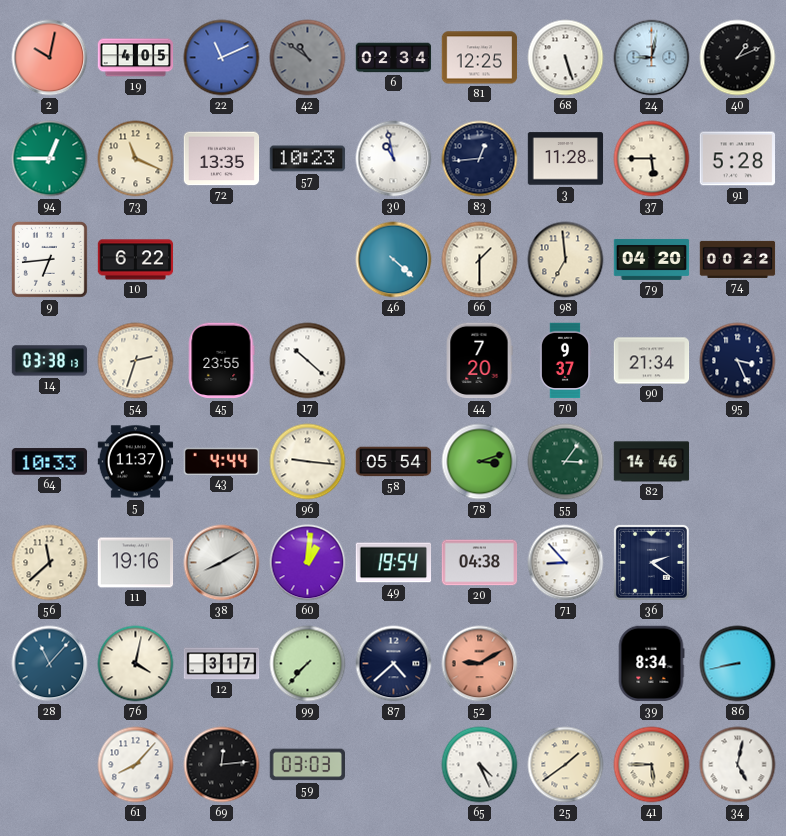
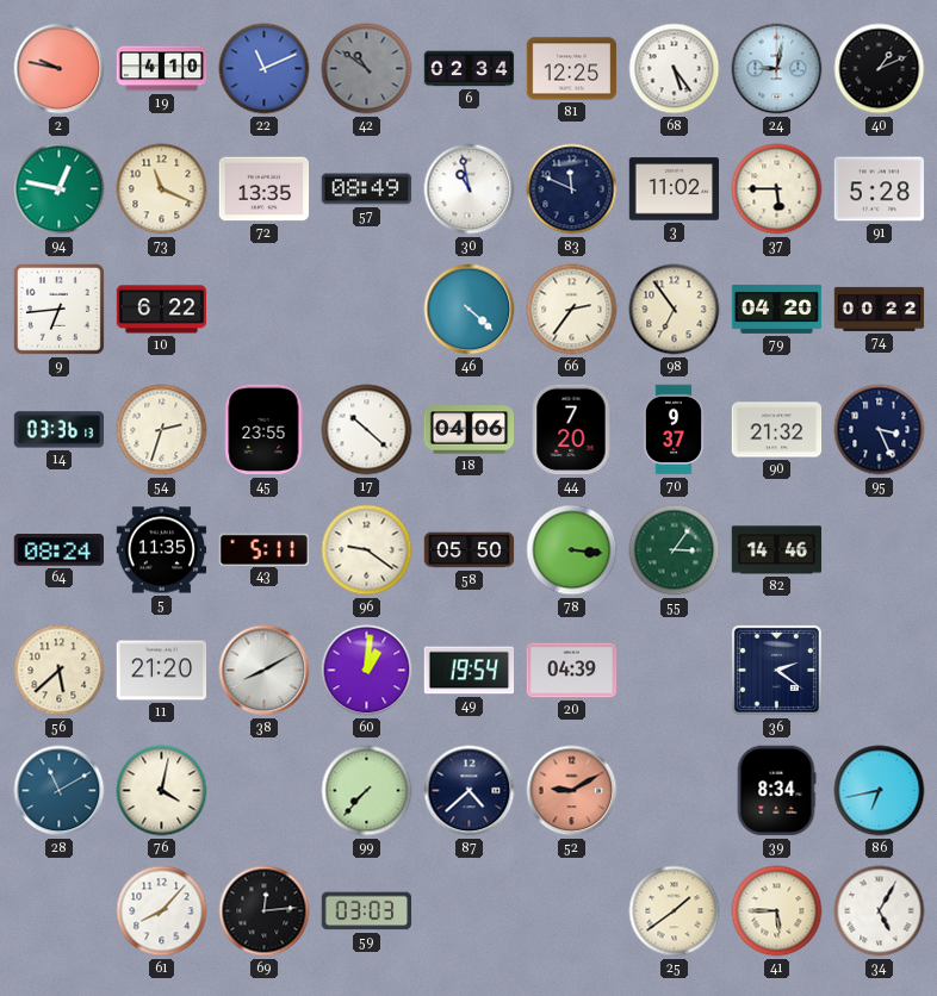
2: 10:02 -> 9:47
19: 4:05 -> 4:10
68: 5:27 -> 5:24
94: 12:45 -> 12:47
57: 10:23 -> 08:49
83: 12:44 -> 11:49
3: 11:28 -> 11:02
66: 1:30 -> 2:36
98: 6:59 -> 6:54
14: 03:38 -> 03:36
18: none -> 04:06
90: 21:34 -> 21:32
64: 10:33 -> 08:24
5: 11:37 -> 11:35
43: 4:44 -> 5:11
96: 9:16 -> 9:21
58: 05:54 -> 05:50
78: 3:12 -> 3:16
56: 11:38 -> 5:38
11: 19:16 -> 21:20
20: 04:38 -> 04:39
71: 8:53 -> none
28: 11:07 -> 11:10
12: 3:17 -> none
86: 8:43 -> 6:43
65: 4:26 -> none
34: 5:02 -> 5:05
